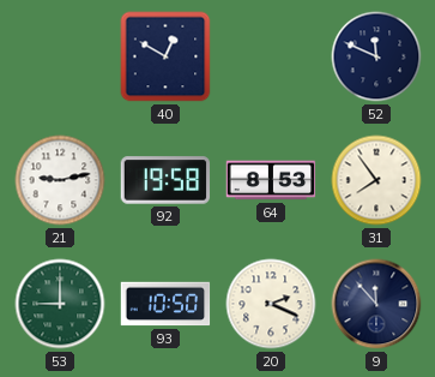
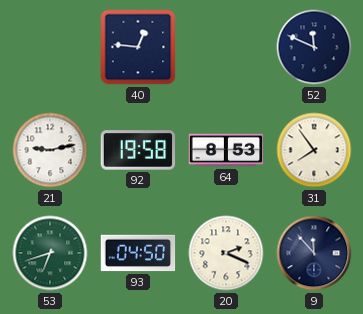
40: 12:50 -> 12:46
53: 9:00 -> 6:42
93: 10:50 -> 04:50
